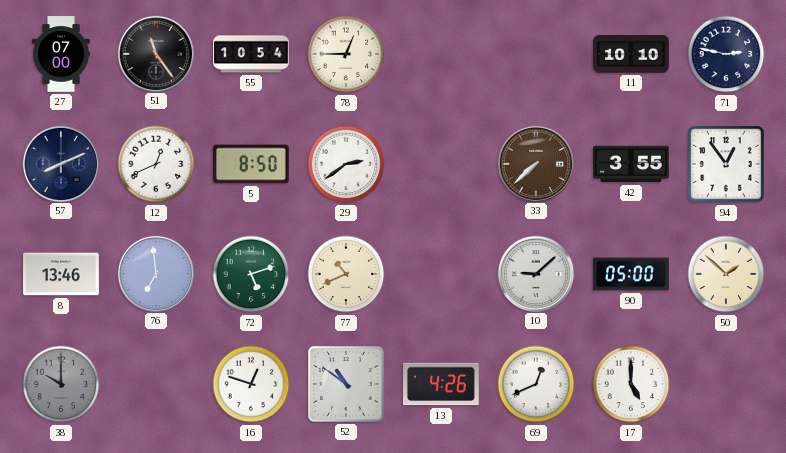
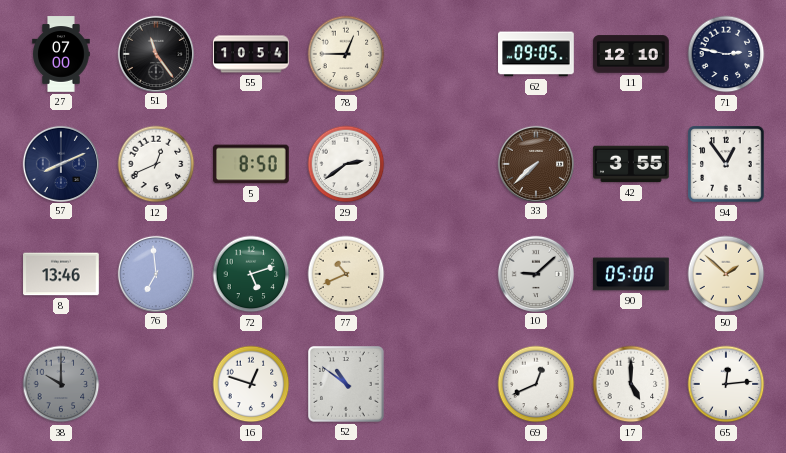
62: none -> 09:05
11: 10:10 -> 12:10
13: 4:26 -> none
65: none -> 12:14
